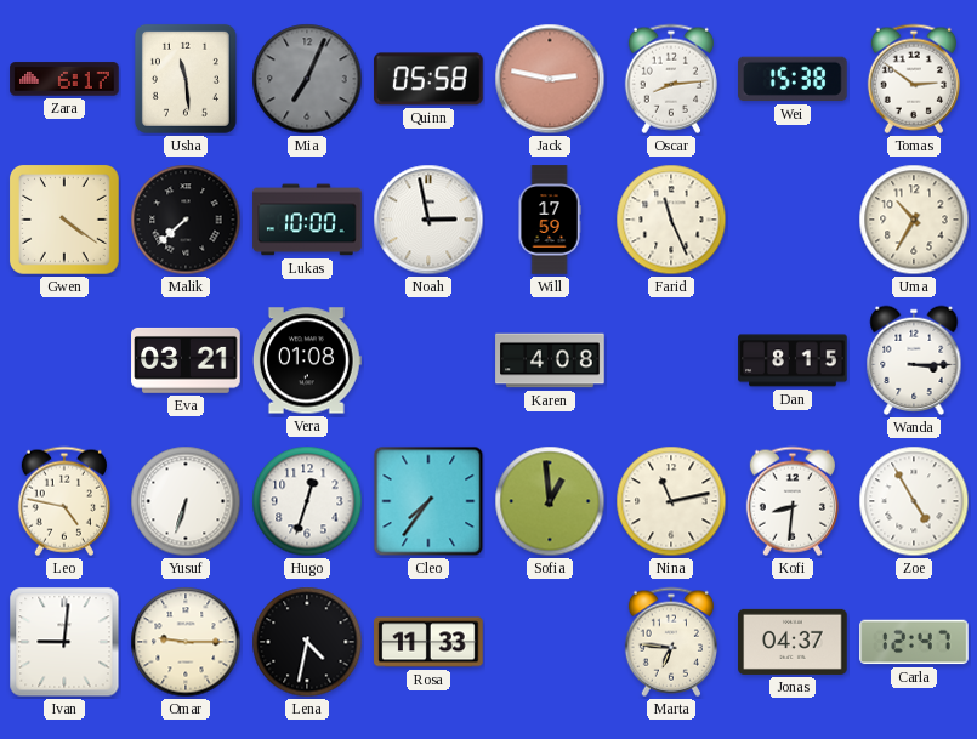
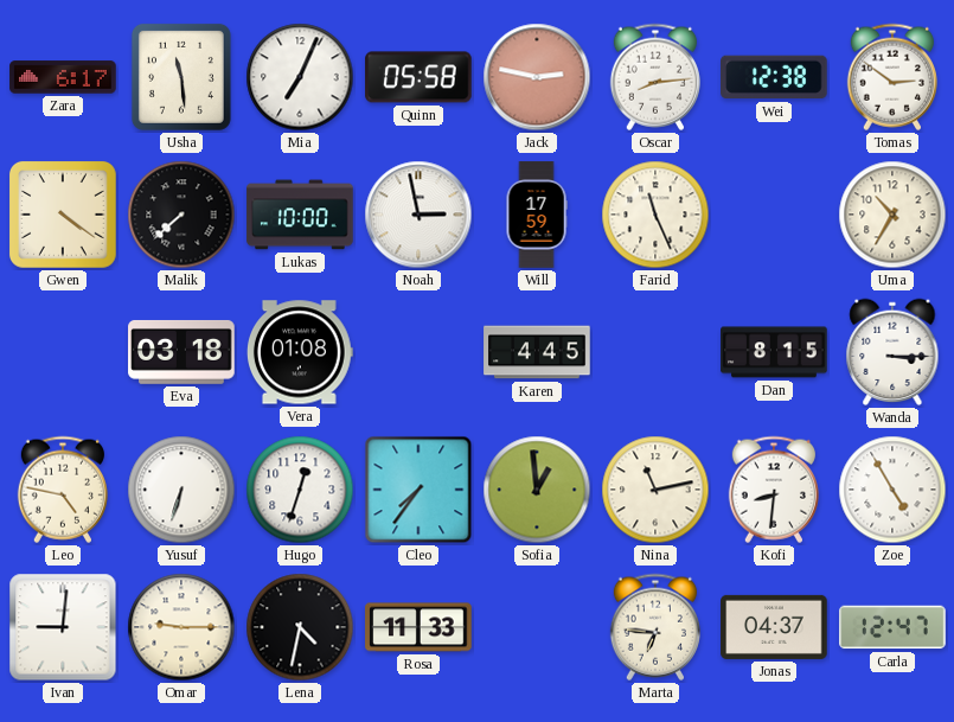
Mia dial: grey -> white
Wei: 15:38 -> 12:38
Eva: 03:21 -> 03:18
Karen: 4:08 -> 4:45
